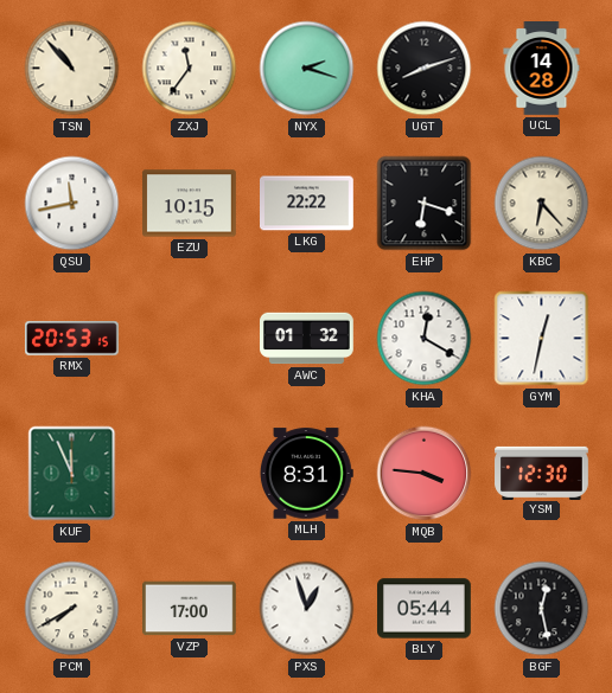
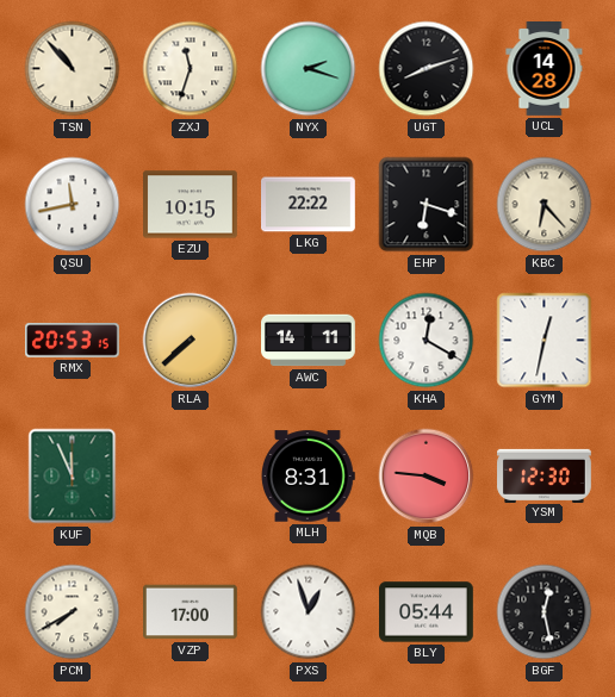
ZXJ: 11:36 -> 11:33
RLA: none -> 7:38
AWC: 01:32 -> 14:11
